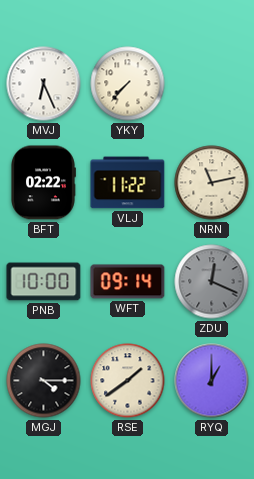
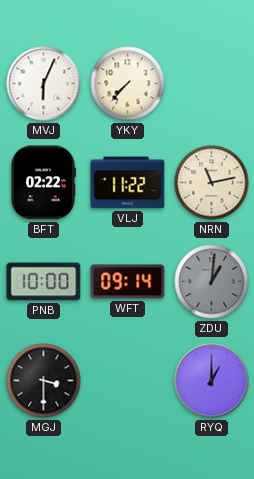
MVJ: 6:26 -> 6:04
ZDU: 12:19 -> 1:01
MGJ: 4:15 -> 3:30
RSE: 1:39 -> none
